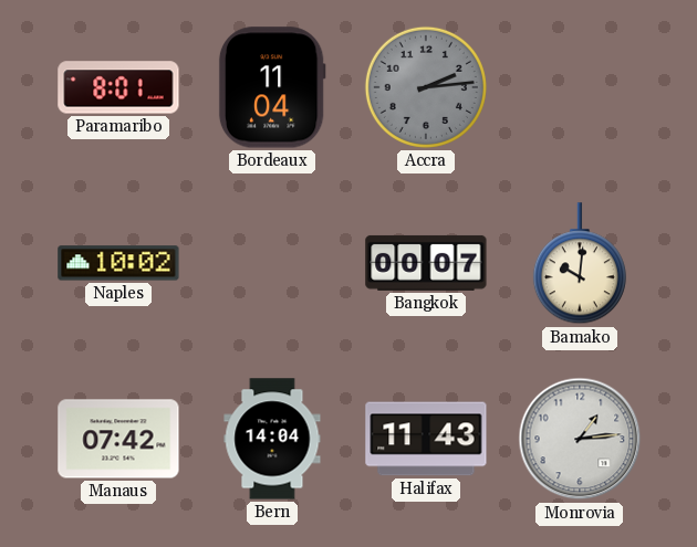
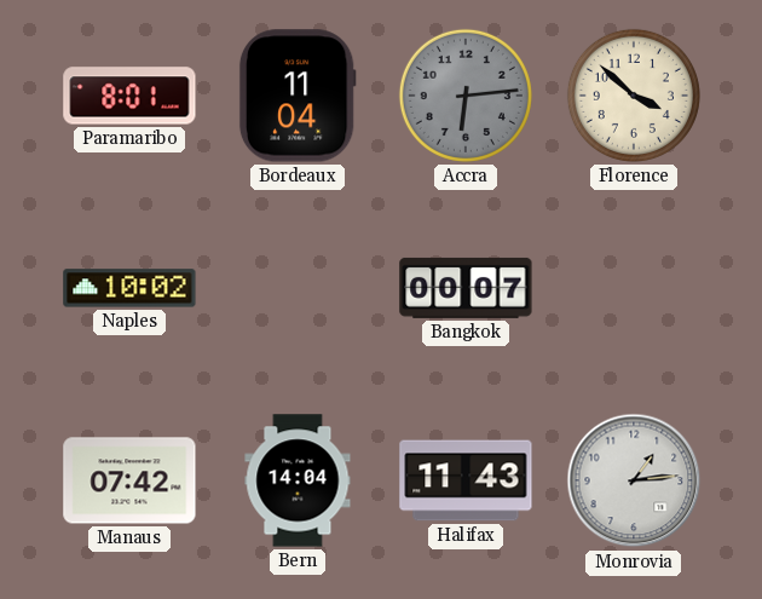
Accra: 2:14 -> 6:14
Florence: none -> 3:52
Bamako: 10:01 -> none
